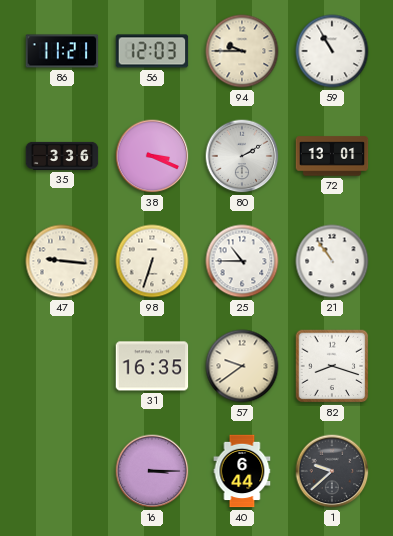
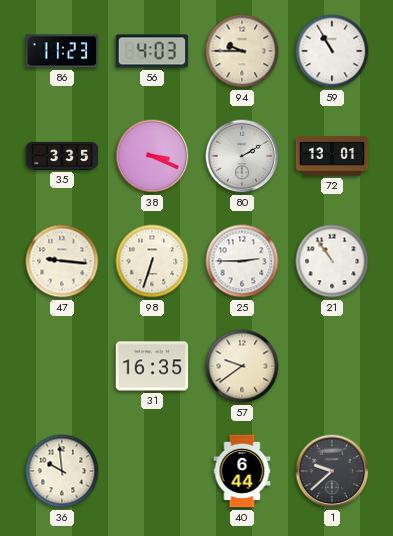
86: 11:21 -> 11:23
56: 12:03 -> 4:03
35: 3:36 -> 3:35
25: 10:45 -> 2:45
82: 8:18 -> none
36: none -> 9:59
16: 3:15 -> none
